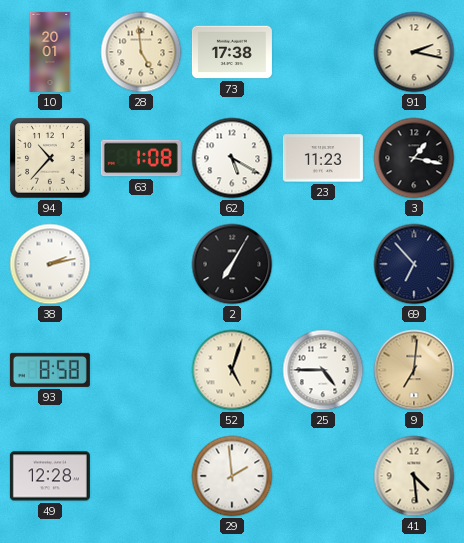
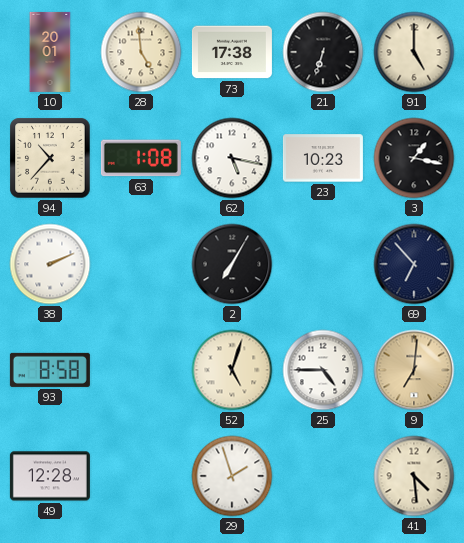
21: none -> 6:33
91: 2:17 -> 5:00
62: 5:20 -> 5:17
23: 11:23 -> 10:23
38: 2:13 -> 2:11
29: 1:59 -> 1:57
